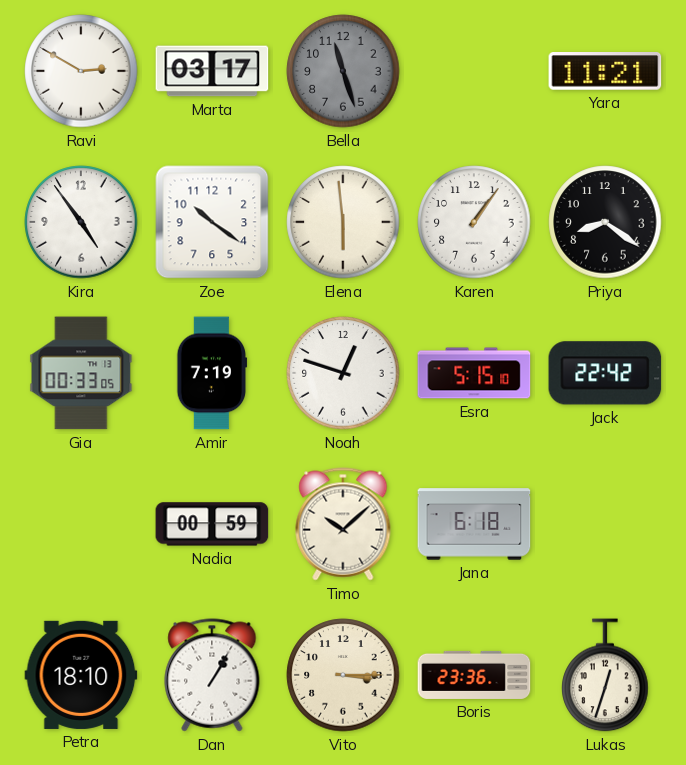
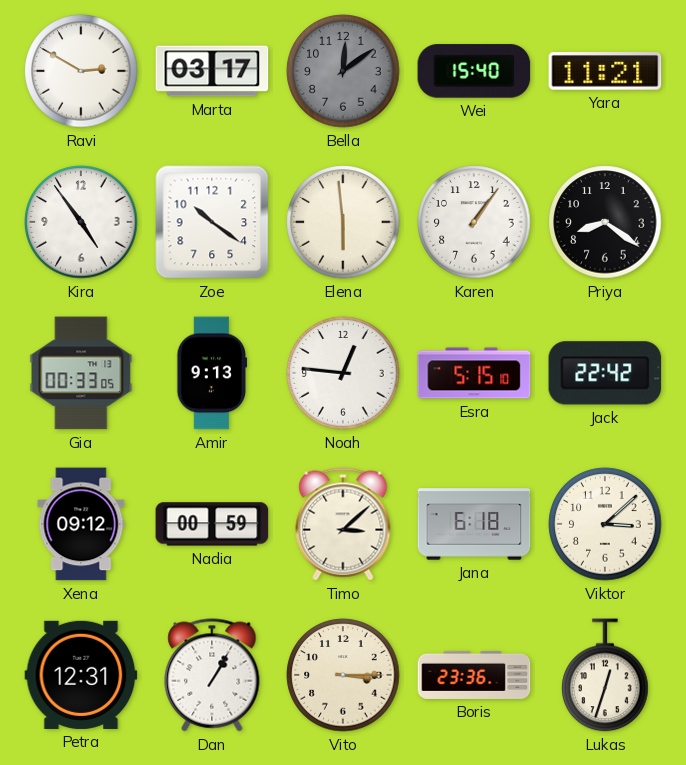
Bella: 11:27 -> 12:09
Wei: none -> 15:40
Amir: 7:19 -> 9:13
Noah: 12:48 -> 12:46
Xena: none -> 09:12
Timo: 10:08 -> 3:08
Viktor: none -> 3:08
Petra: 18:10 -> 12:31
